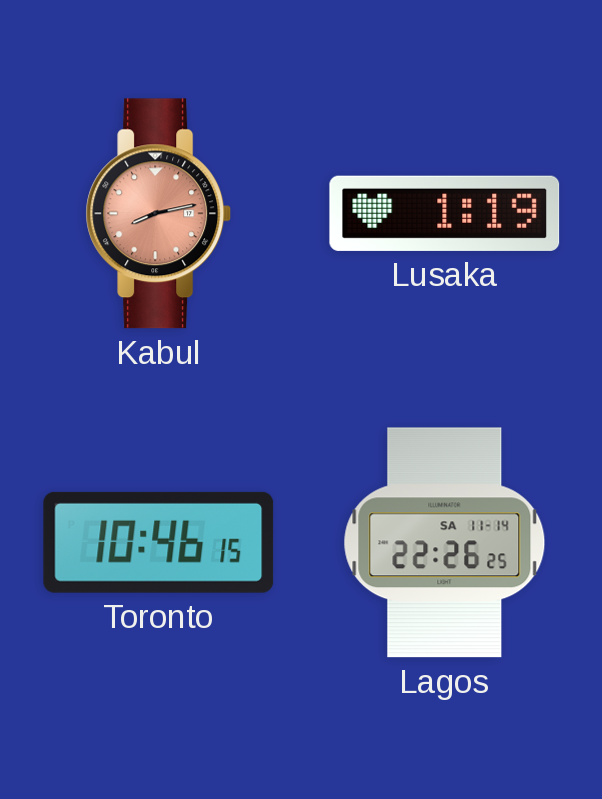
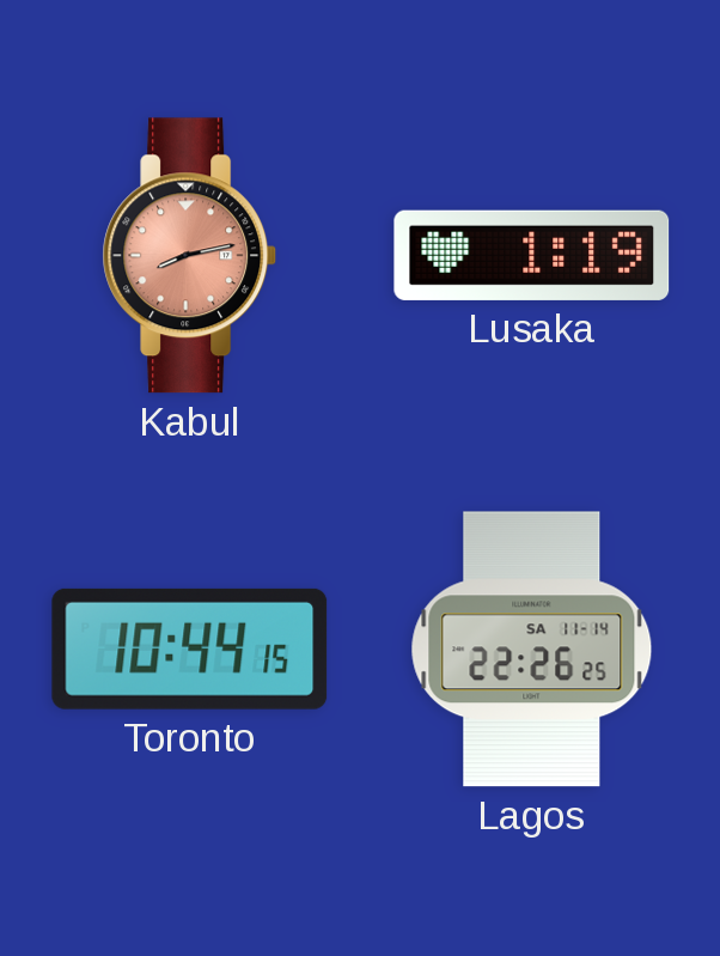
Toronto: 10:46 -> 10:44
